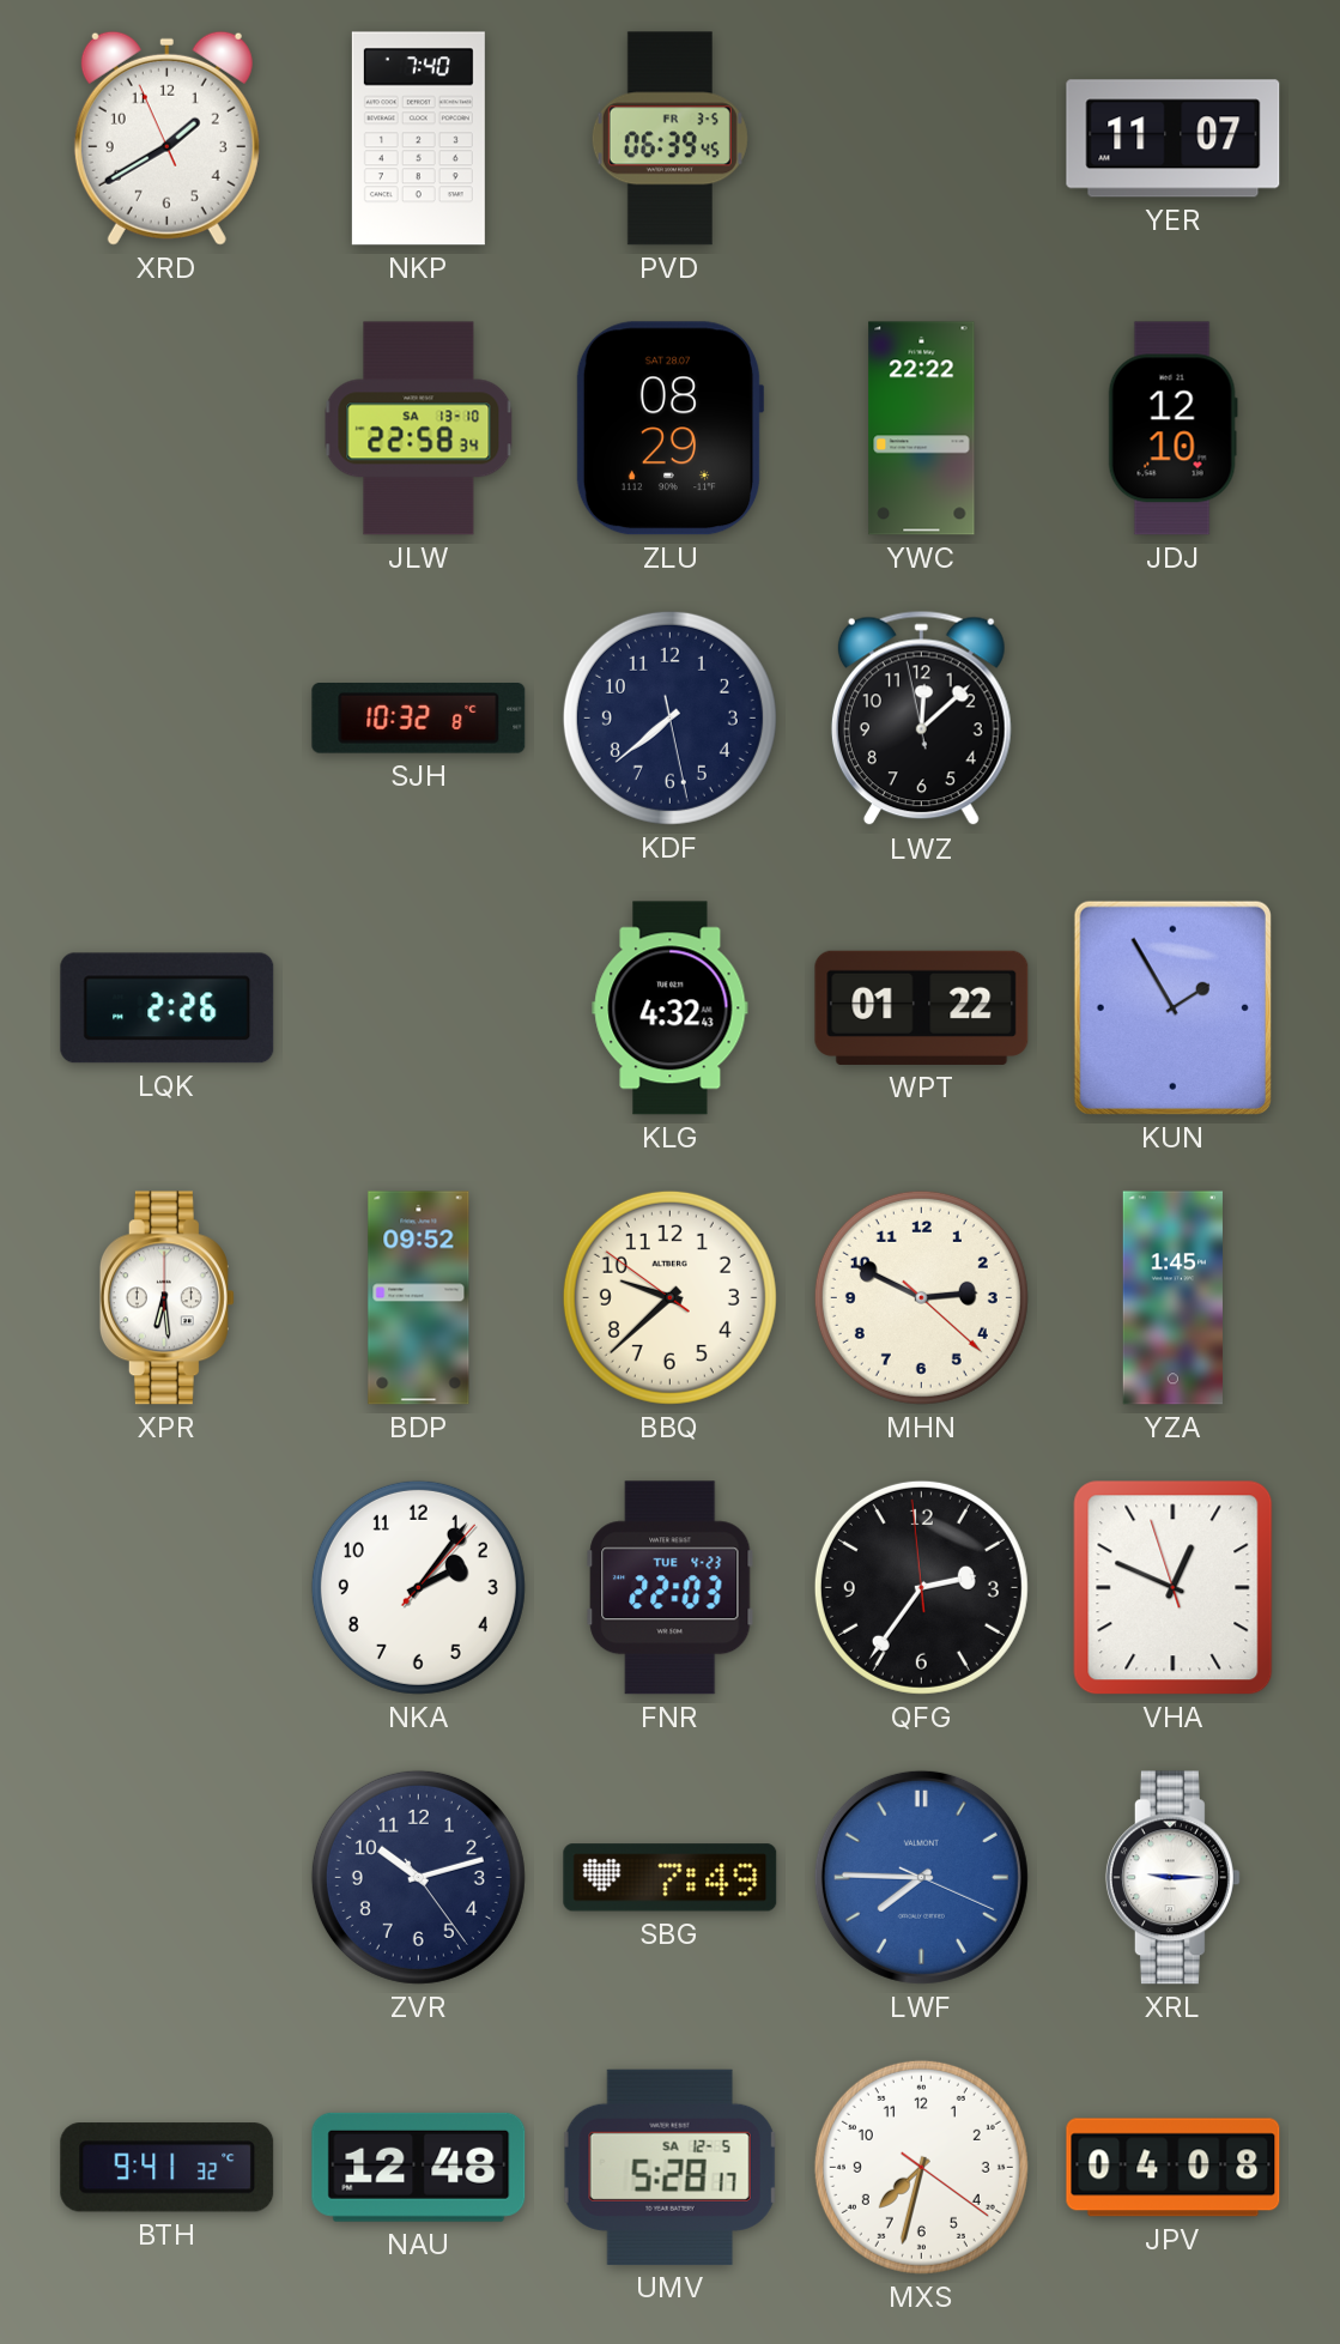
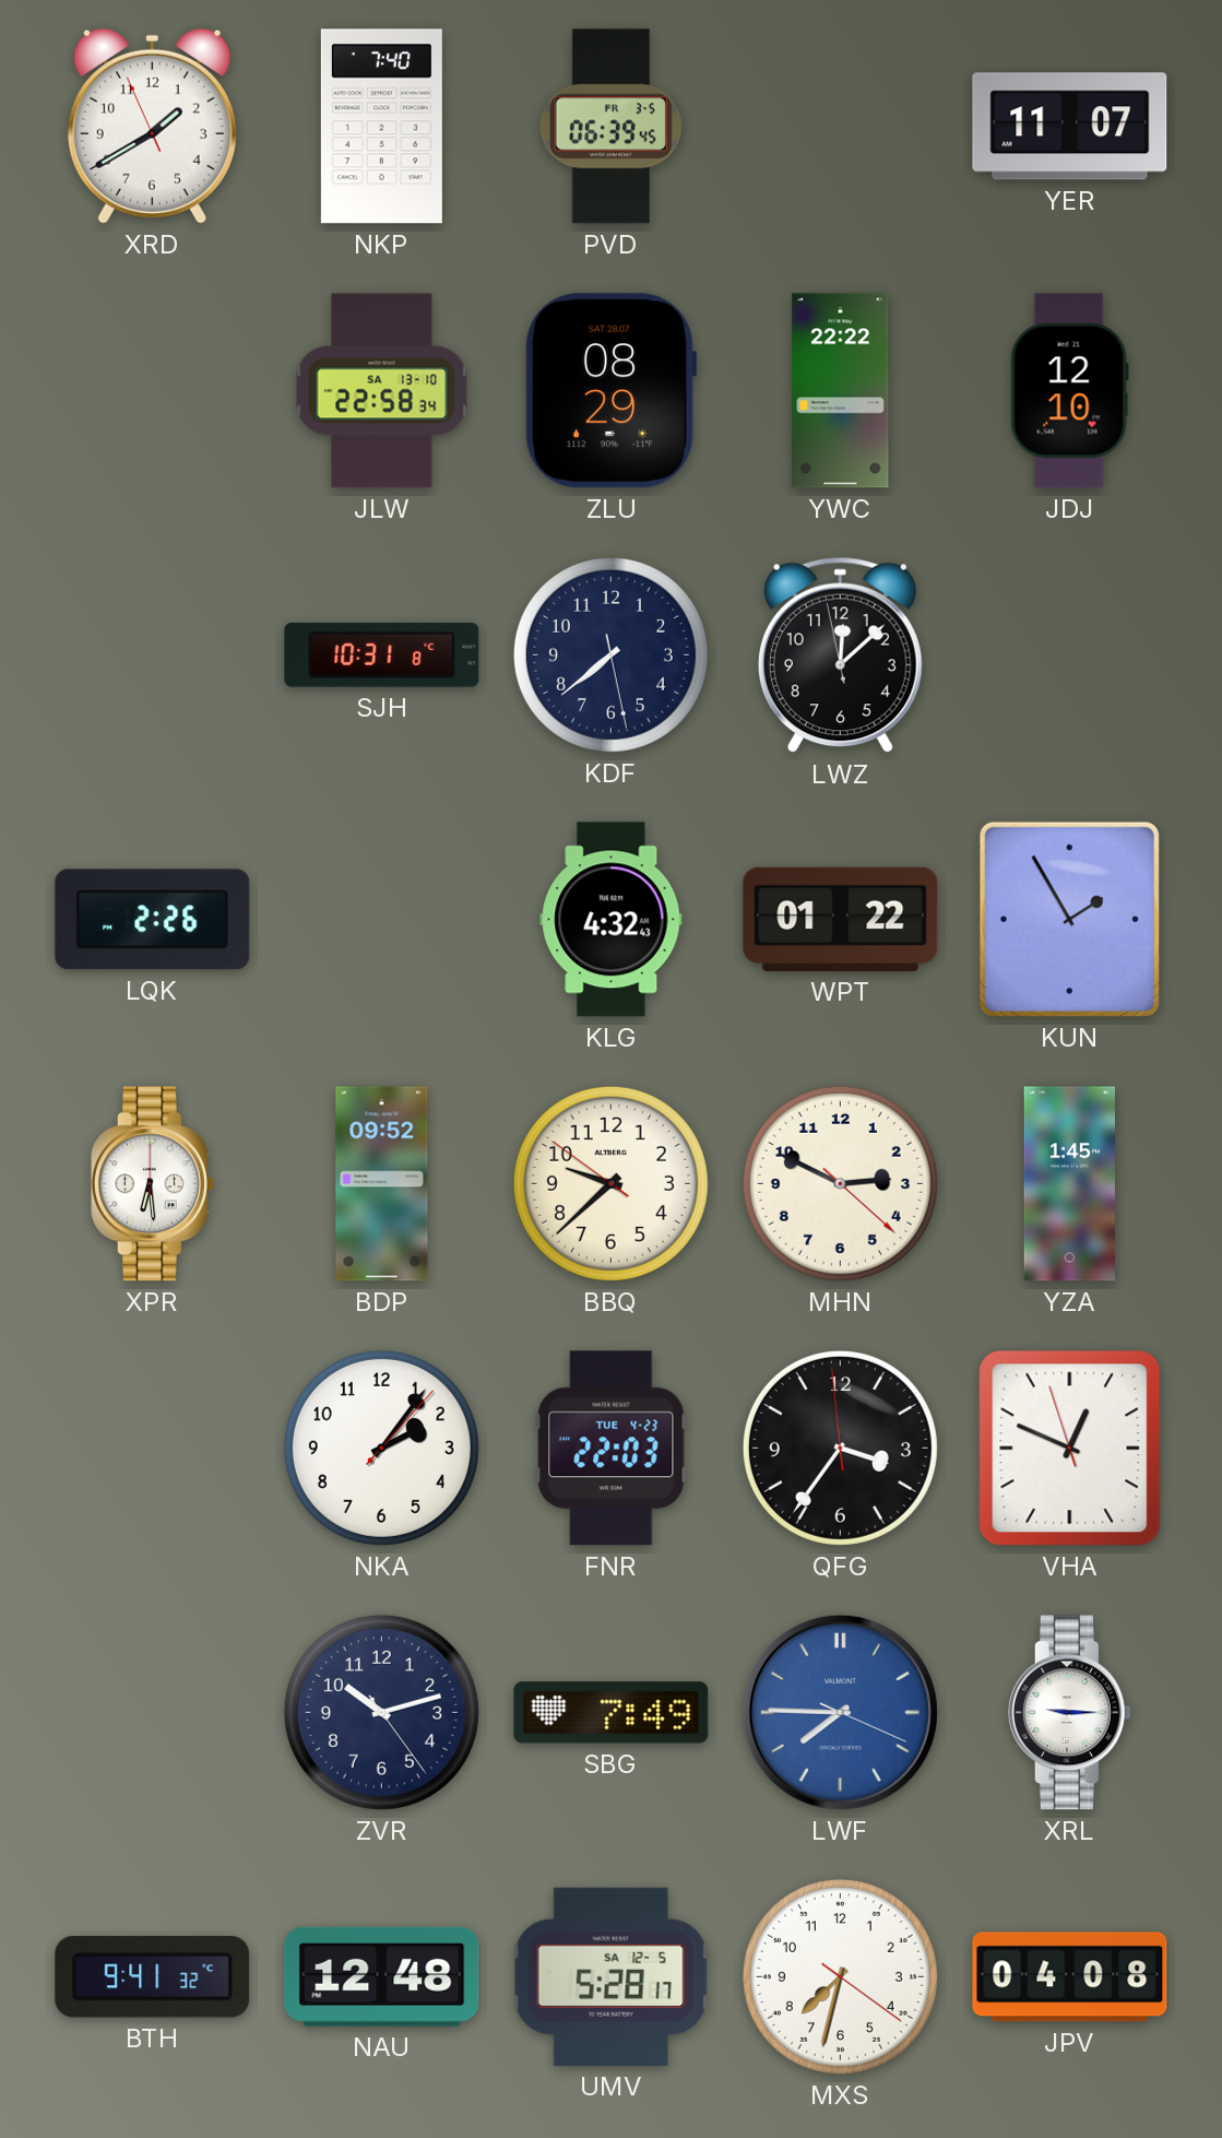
SJH: 10:32 -> 10:31
QFG: 2:35 -> 3:35
